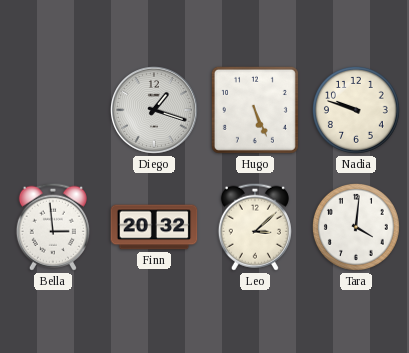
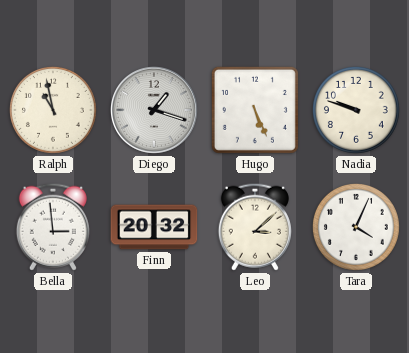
Ralph: none -> 10:58
Tara: 4:01 -> 4:04
